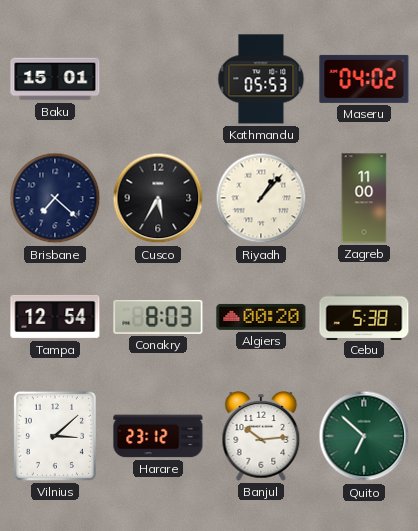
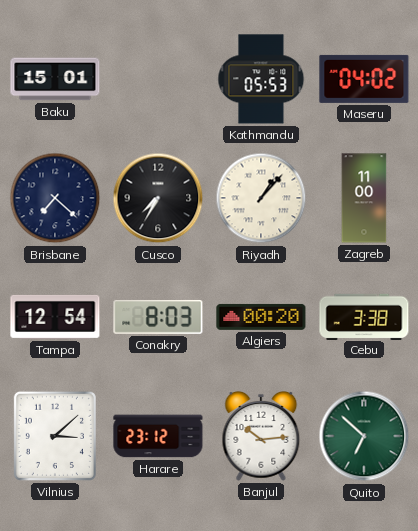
Cusco: 5:35 -> 7:35
Cebu: 5:38 -> 3:38
